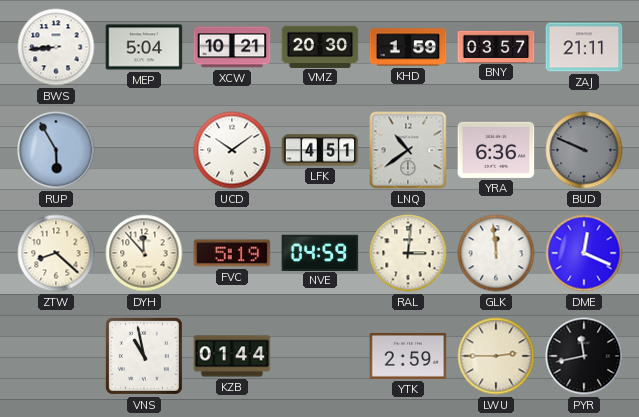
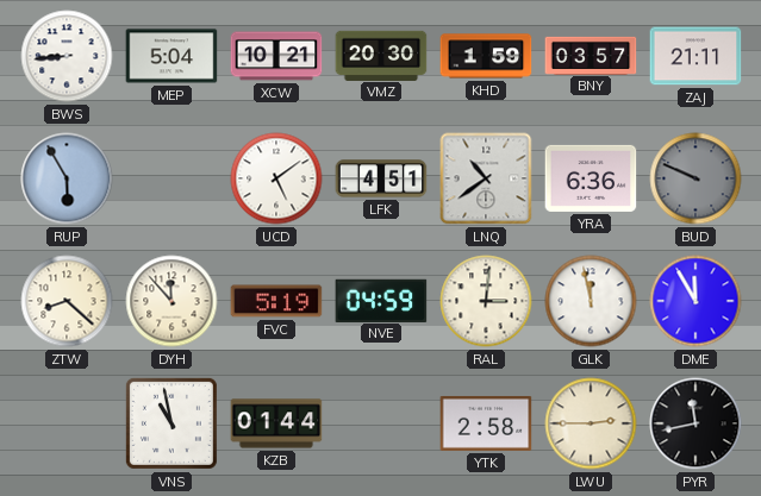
UCD: 10:09 -> 5:09
GLK: 11:59 -> 11:58
DME: 12:19 -> 11:55
YTK: 2:59 -> 2:58
